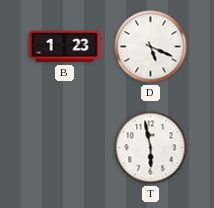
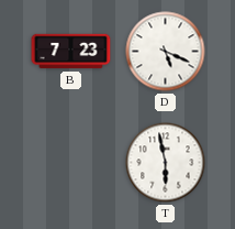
B: 1:23 -> 7:23
